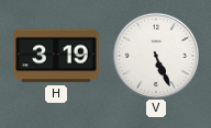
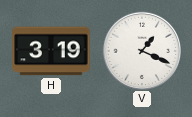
V: 5:26 -> 1:19
